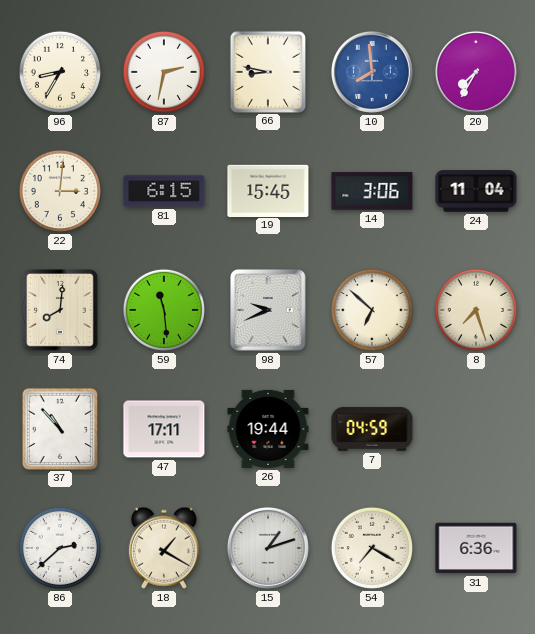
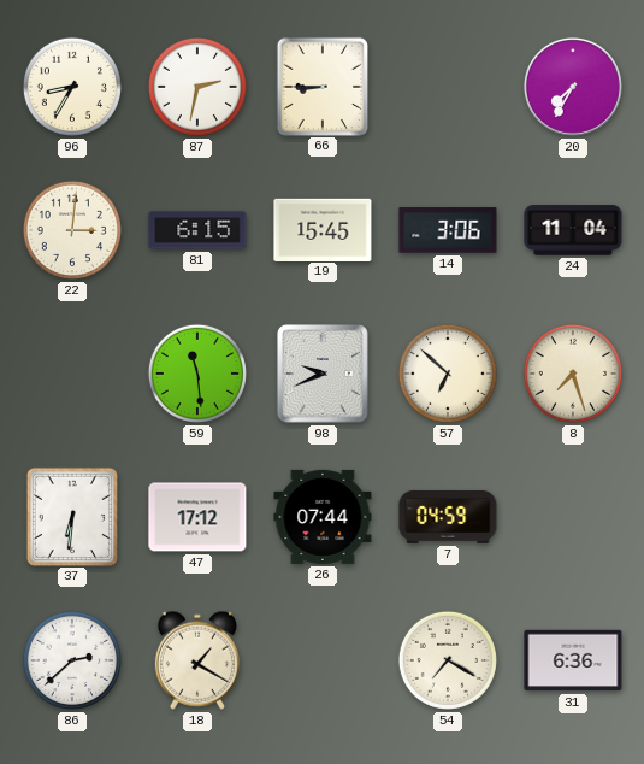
66: 8:47 -> 8:45
10: 7:59 -> none
74: 8:01 -> none
37: 10:53 -> 6:31
47: 17:11 -> 17:12
26: 19:44 -> 07:44
15: 1:12 -> none
